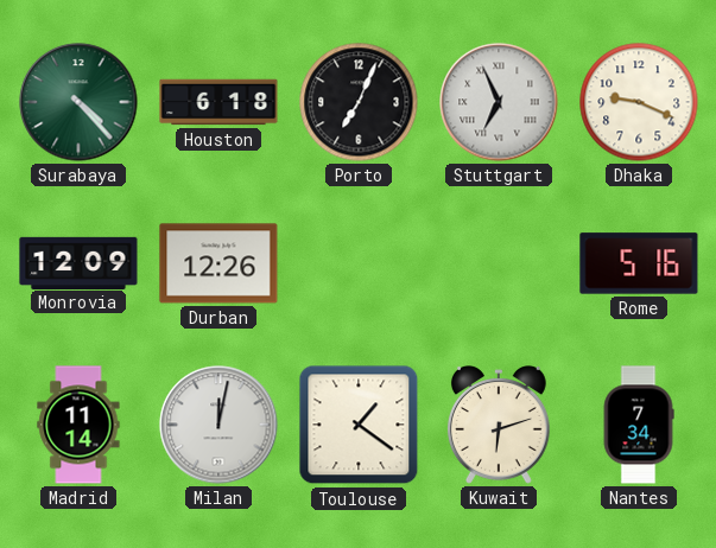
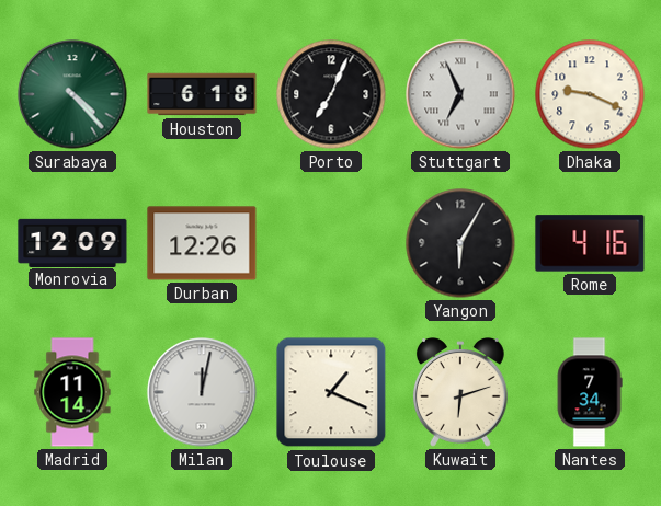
Yangon: none -> 6:05
Rome: 5:16 -> 4:16
Toulouse: 1:21 -> 1:19
